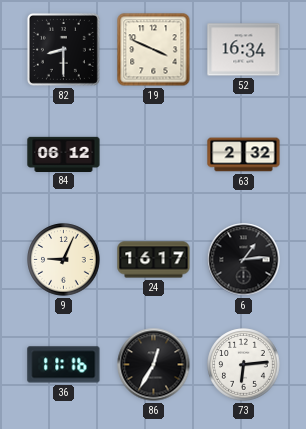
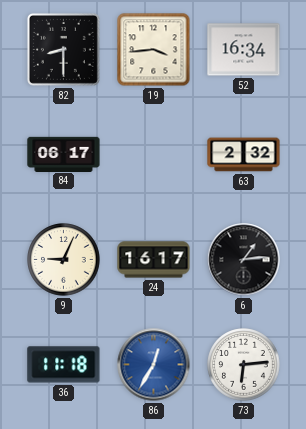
19: 3:49 -> 3:44
84: 06:12 -> 06:17
36: 11:16 -> 11:18
86 dial: black -> blue
